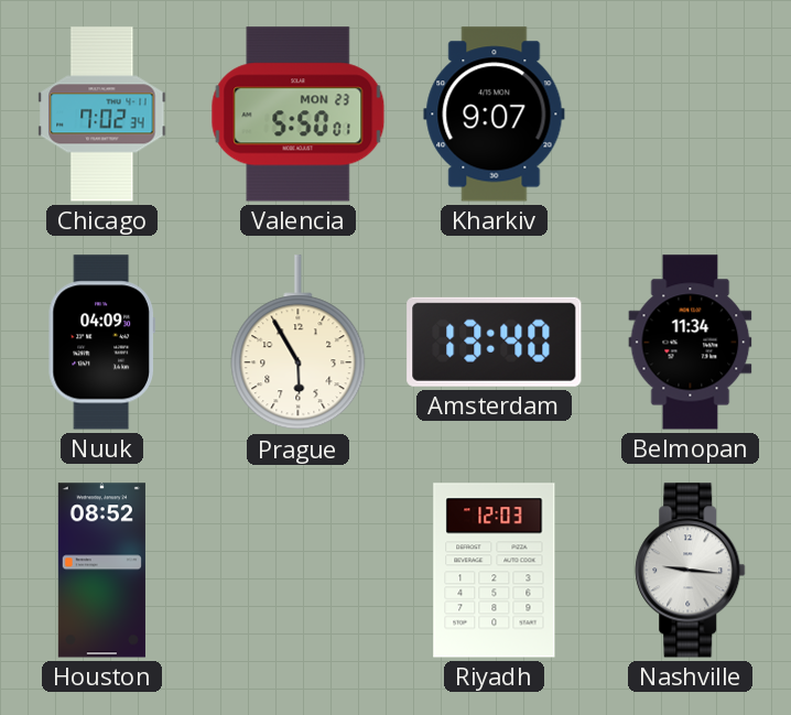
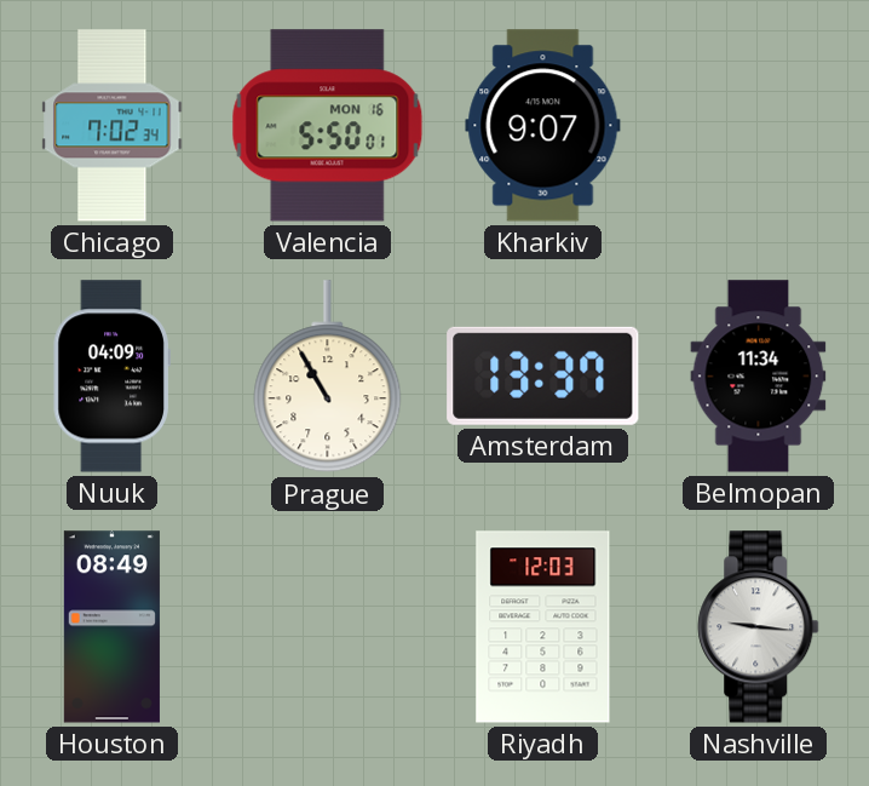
Valencia date: MON 23 -> MON 16
Prague: 5:55 -> 10:55
Amsterdam: 13:40 -> 13:37
Houston: 08:52 -> 08:49
